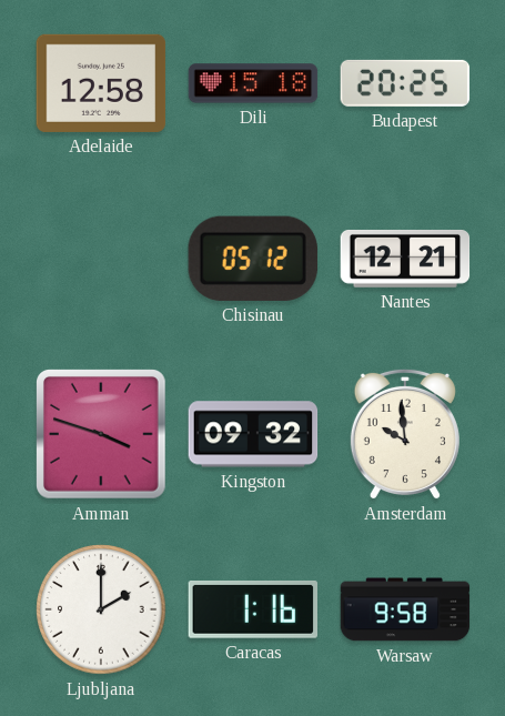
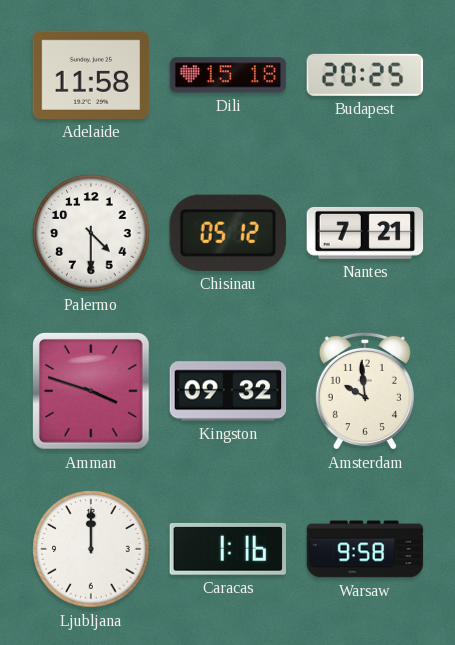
Adelaide: 12:58 -> 11:58
Palermo: none -> 4:30
Nantes: 12:21 -> 7:21
Ljubljana: 2:00 -> 12:00
